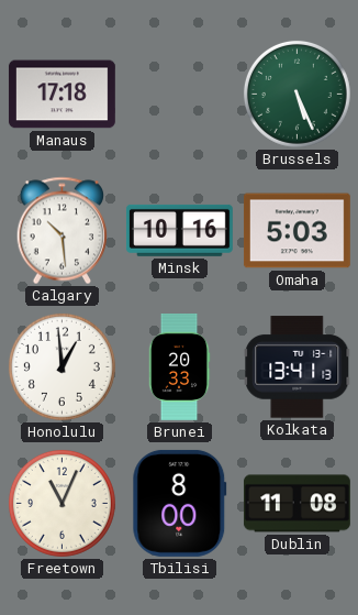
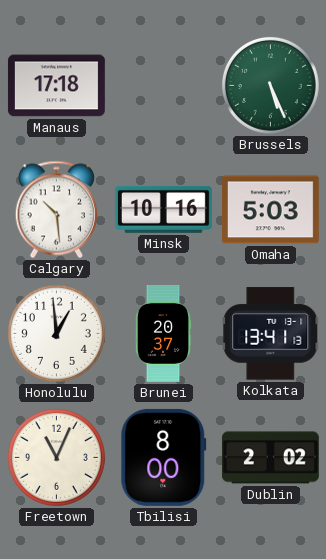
Brunei: 20:33 -> 20:37
Dublin: 11:08 -> 2:02
